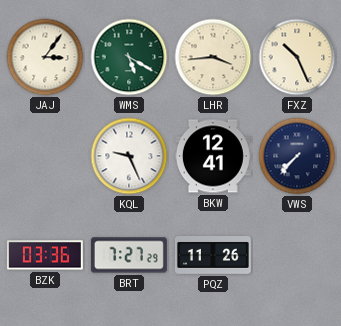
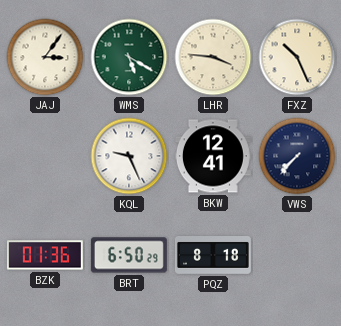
LHR: 3:44 -> 3:46
BZK: 03:36 -> 01:36
BRT: 7:27 -> 6:50
PQZ: 11:26 -> 8:18
